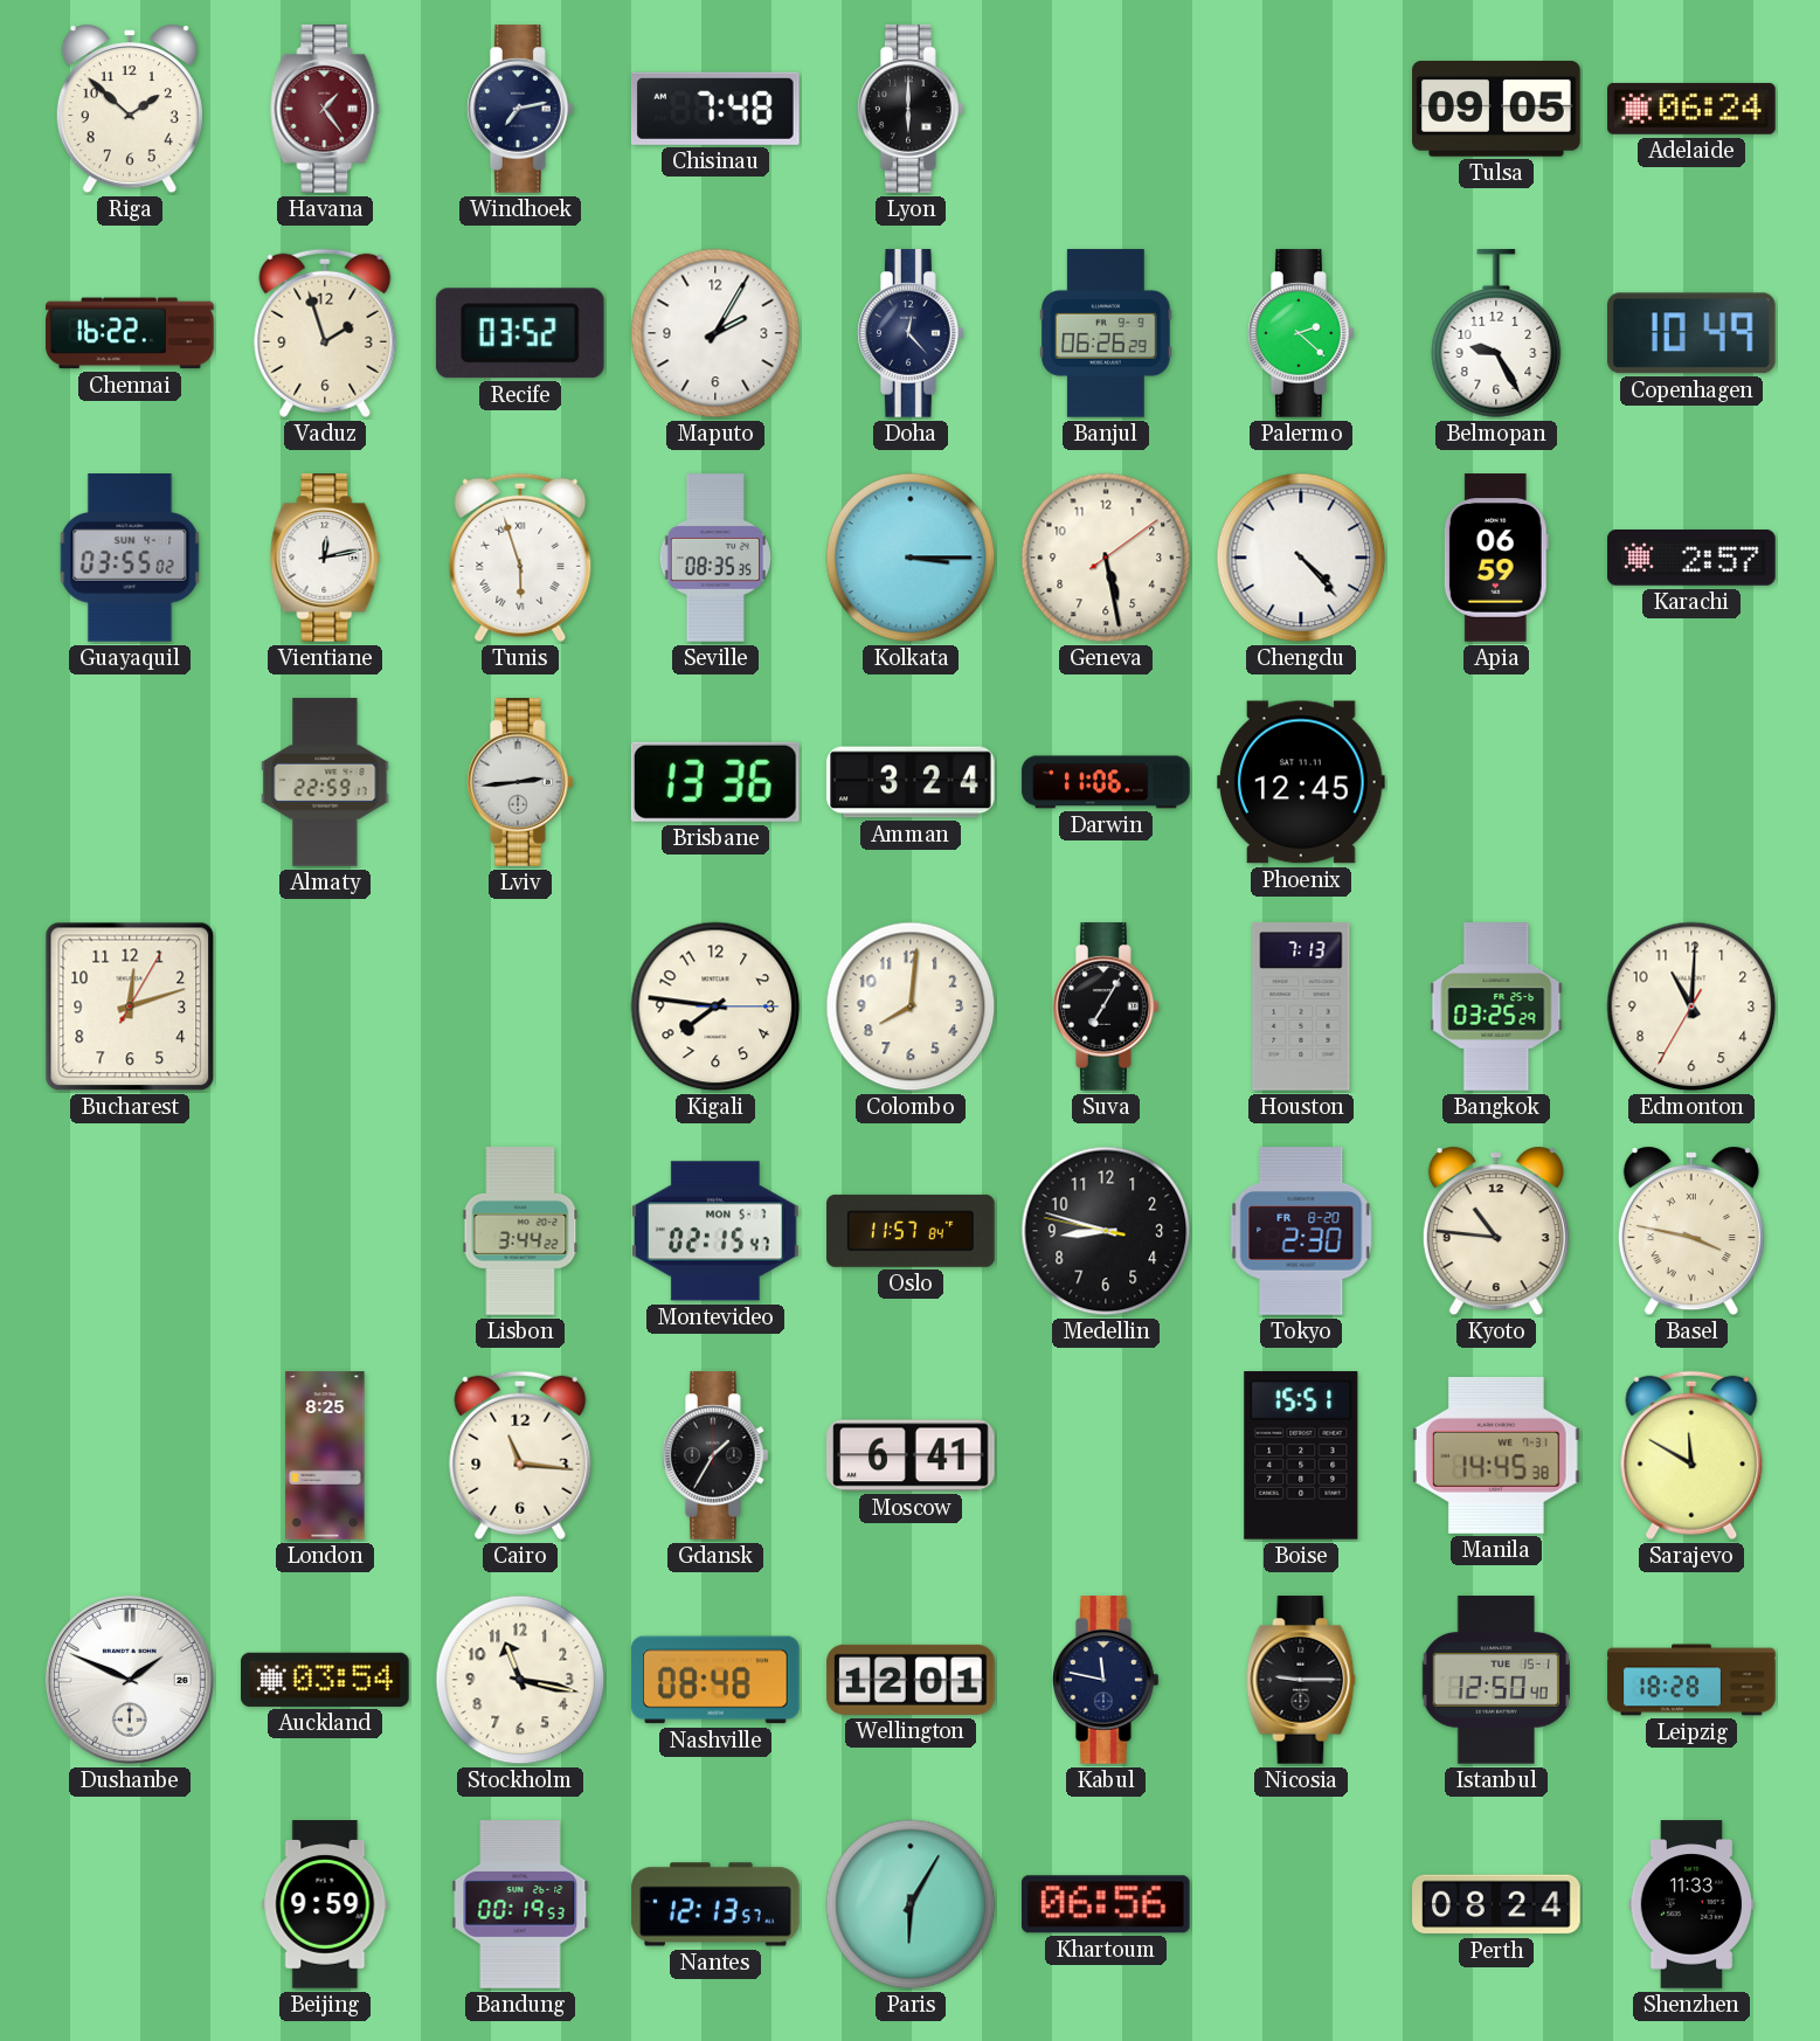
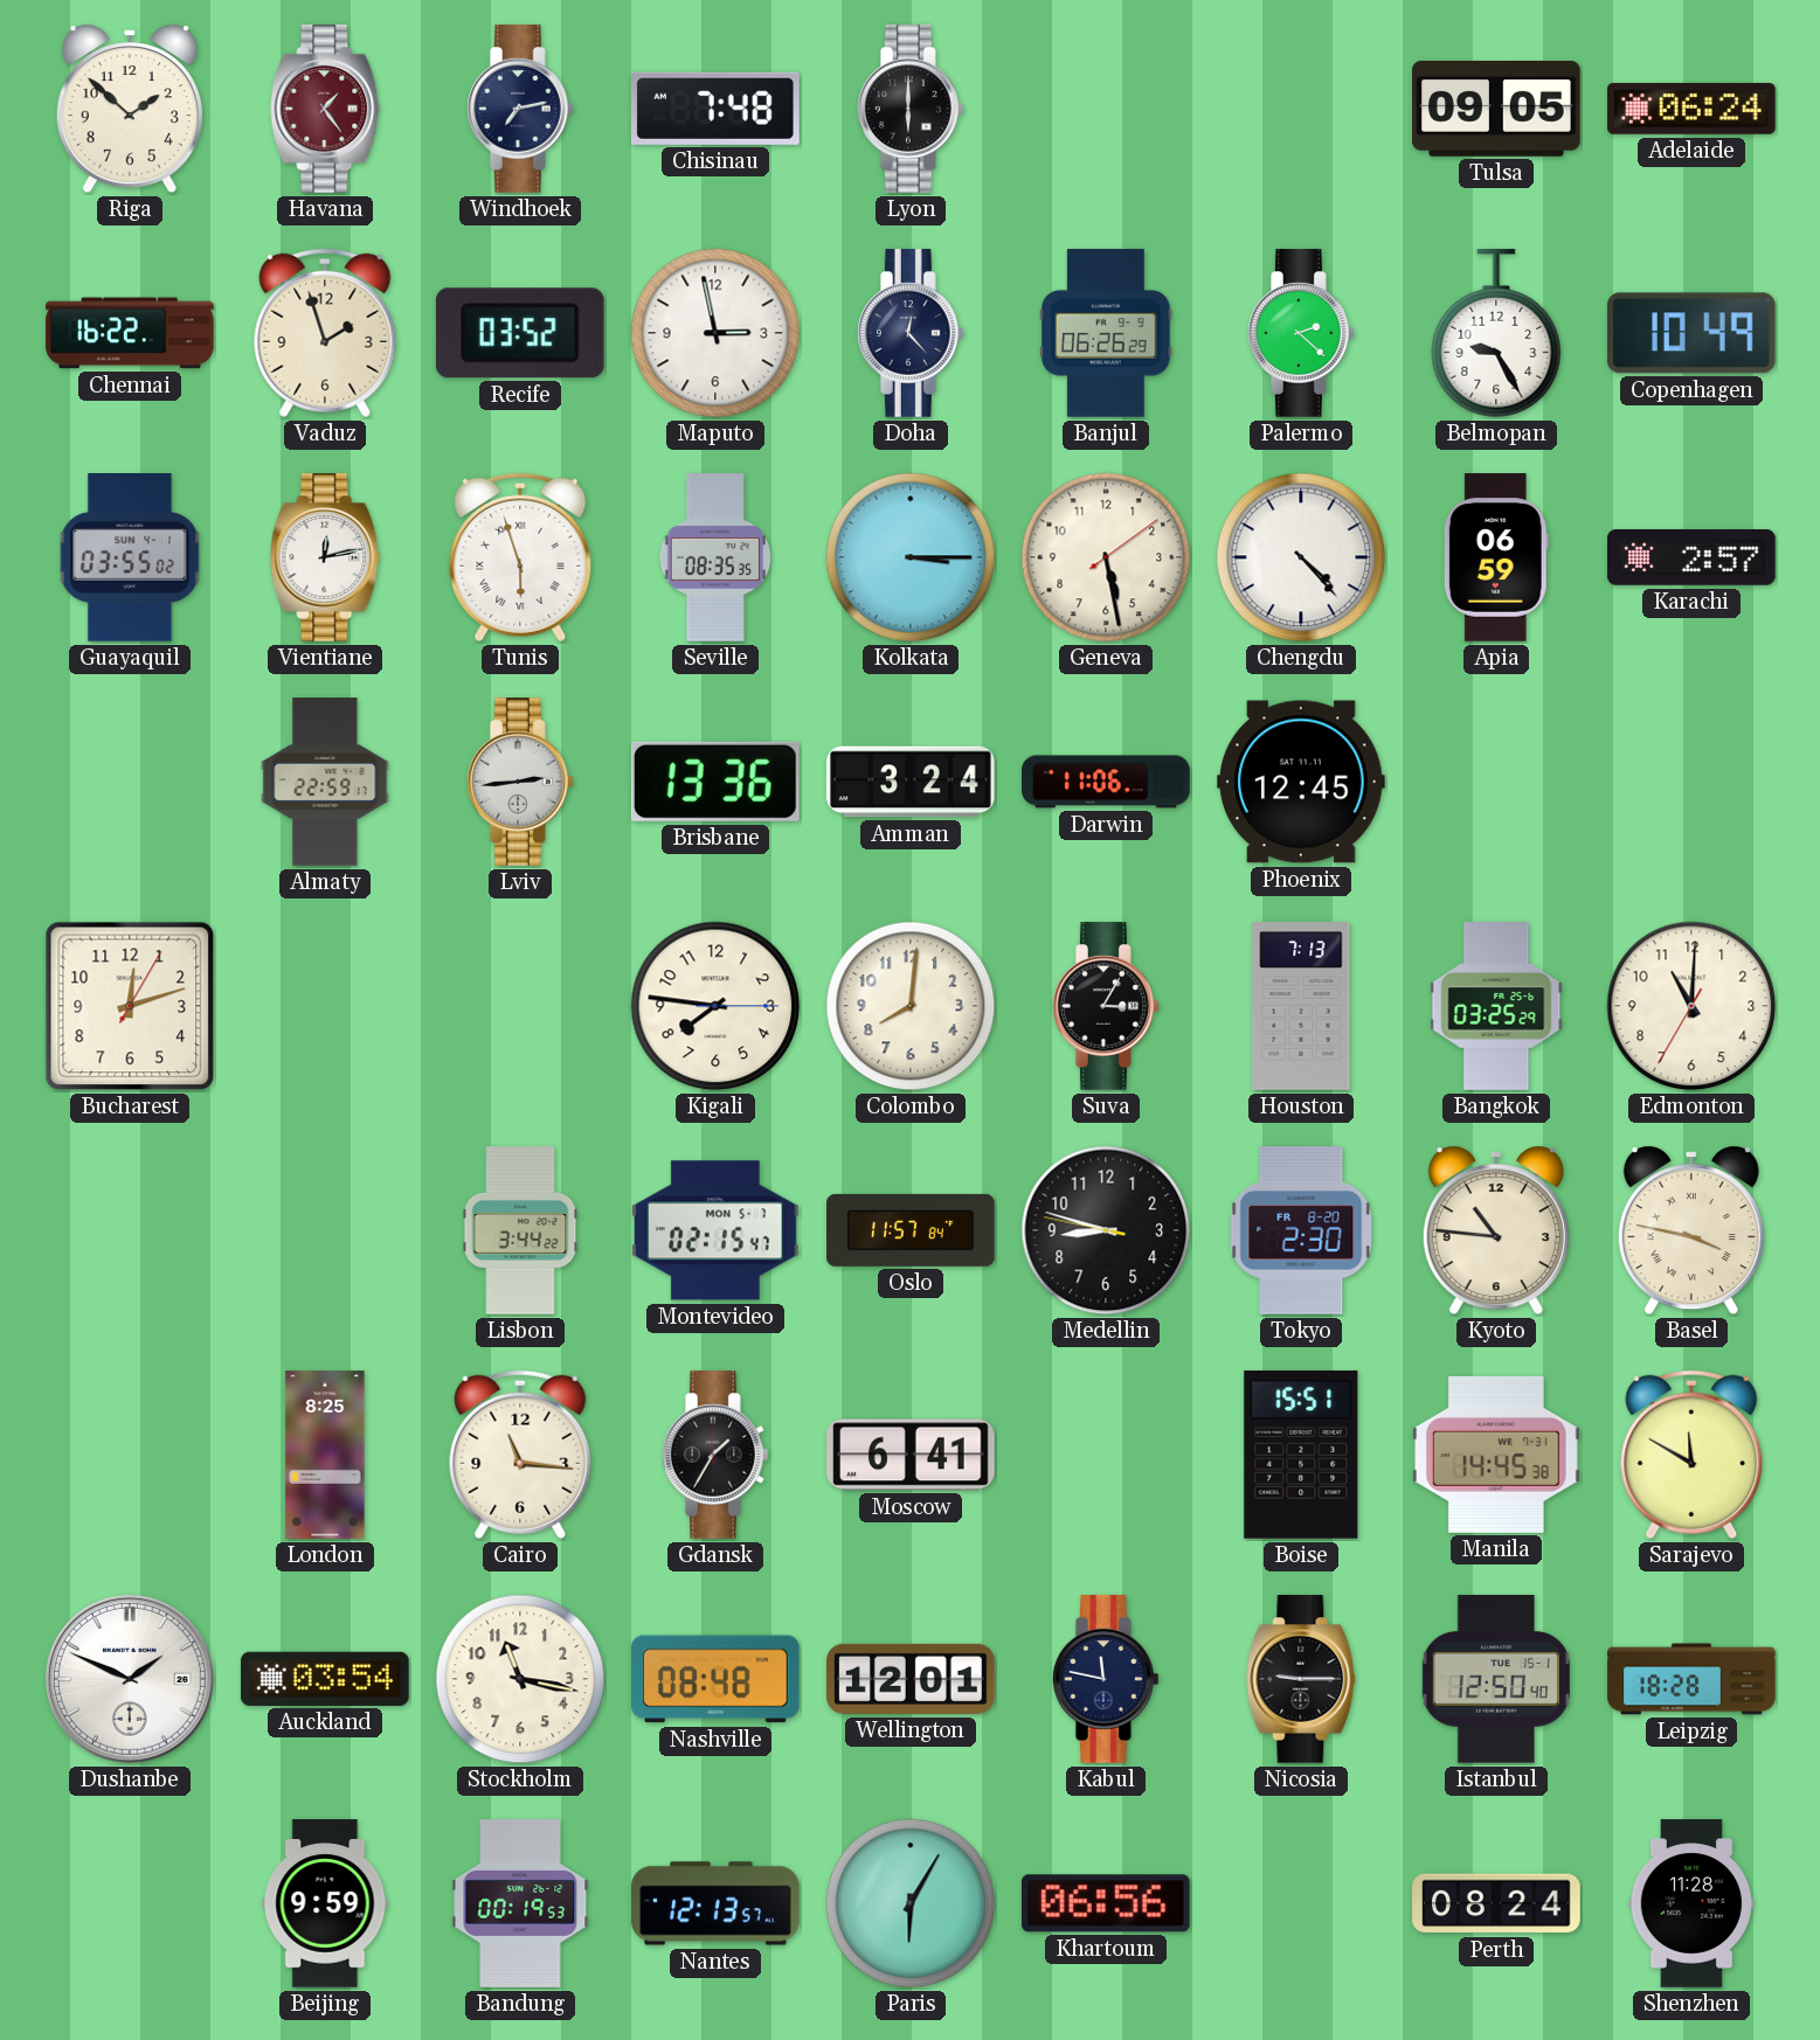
Maputo: 2:05 -> 2:58
Suva: 7:05 -> 3:05
Shenzhen: 11:33 -> 11:28
